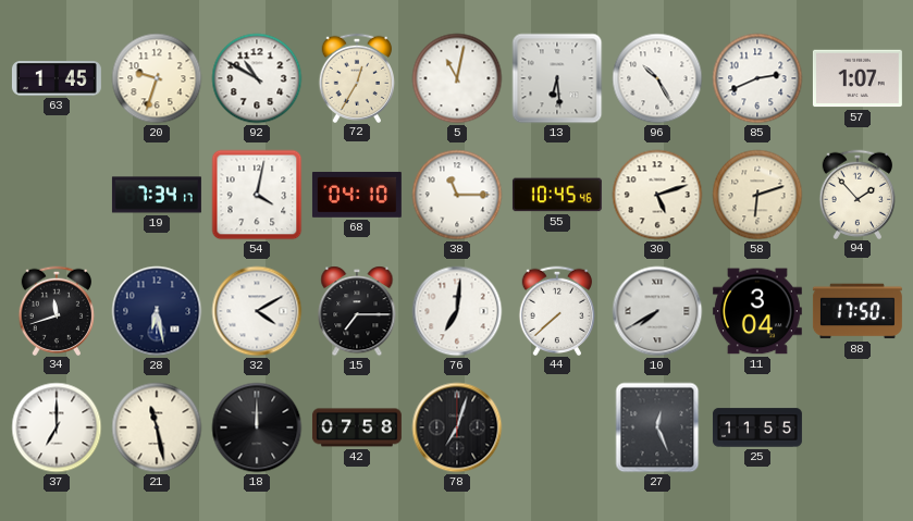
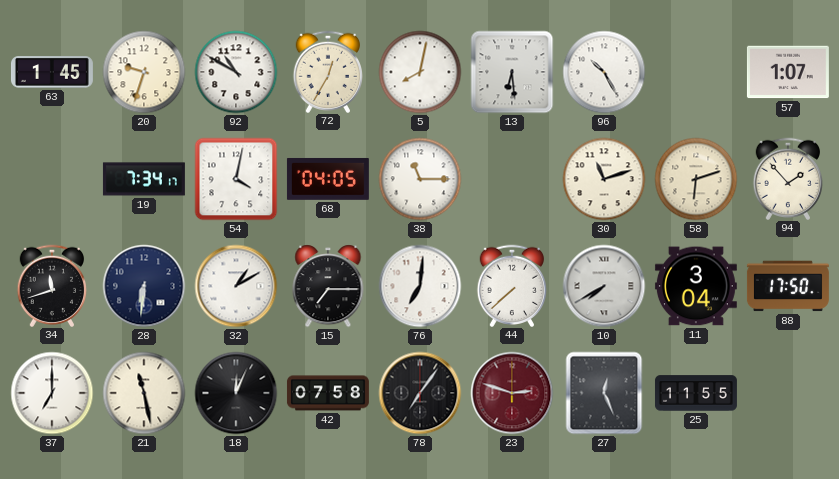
5: 11:02 -> 8:02
85: 2:41 -> none
68: 04:10 -> 04:05
55: 10:45 -> none
30: 5:12 -> 11:12
28: 6:28 -> 6:31
32: 4:10 -> 1:10
18: 12:00 -> 12:04
78: 7:03 -> 7:06
23: none -> 2:48
